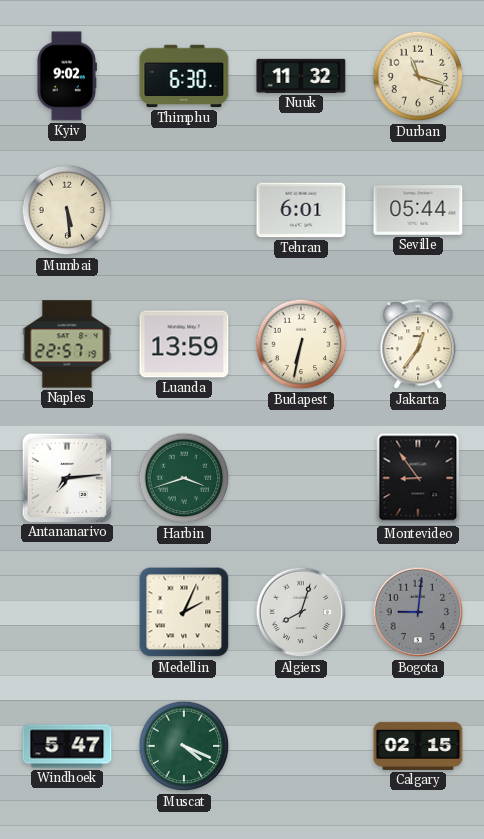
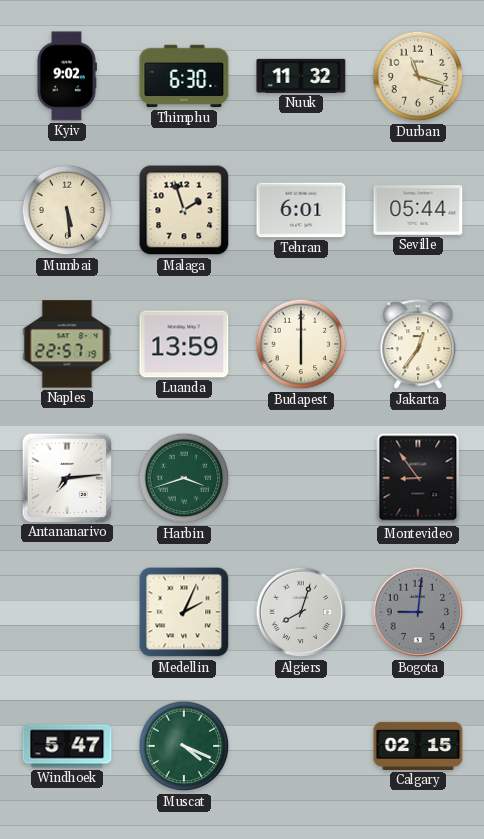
Malaga: none -> 1:57
Budapest: 6:32 -> 6:00
